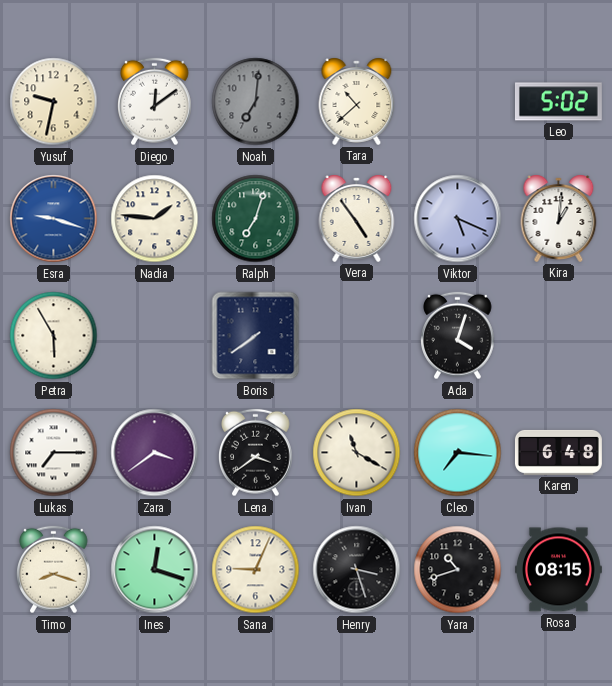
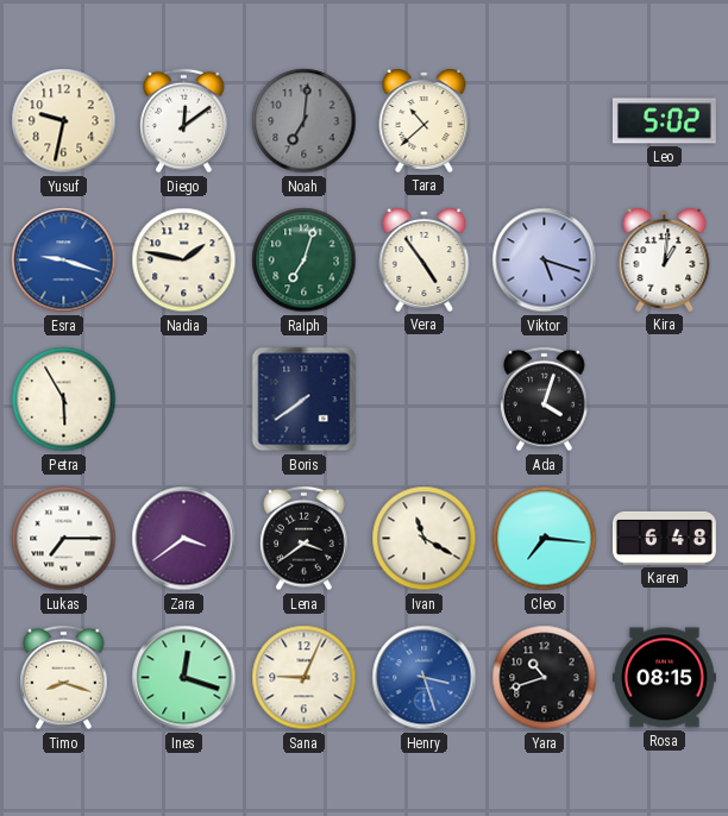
Nadia: 1:46 -> 1:47
Viktor: 5:19 -> 5:18
Henry dial: black -> blue
